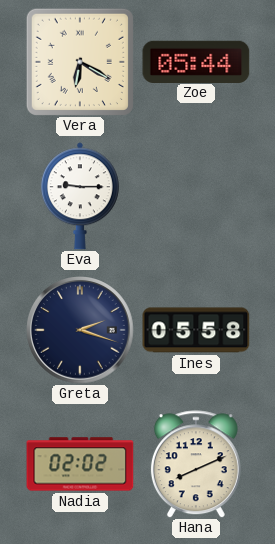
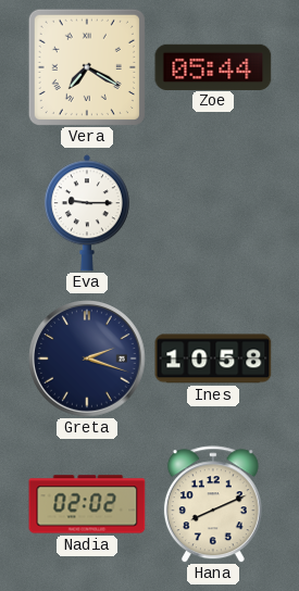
Vera: 6:20 -> 7:20
Ines: 05:58 -> 10:58
